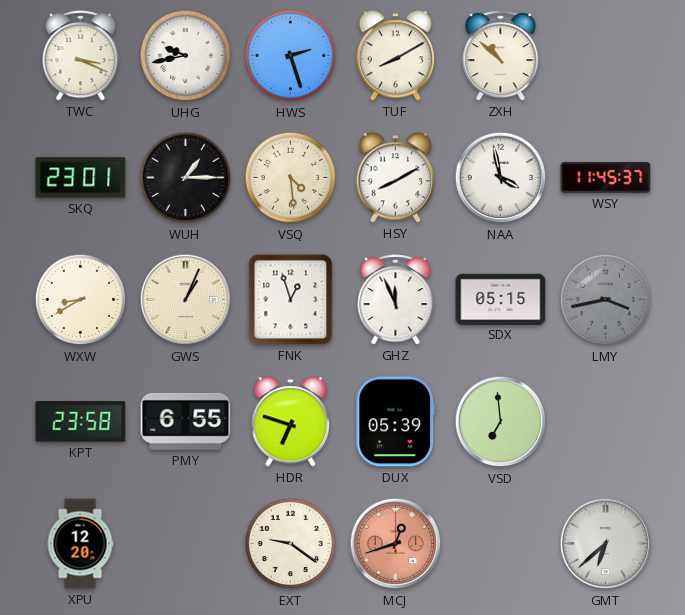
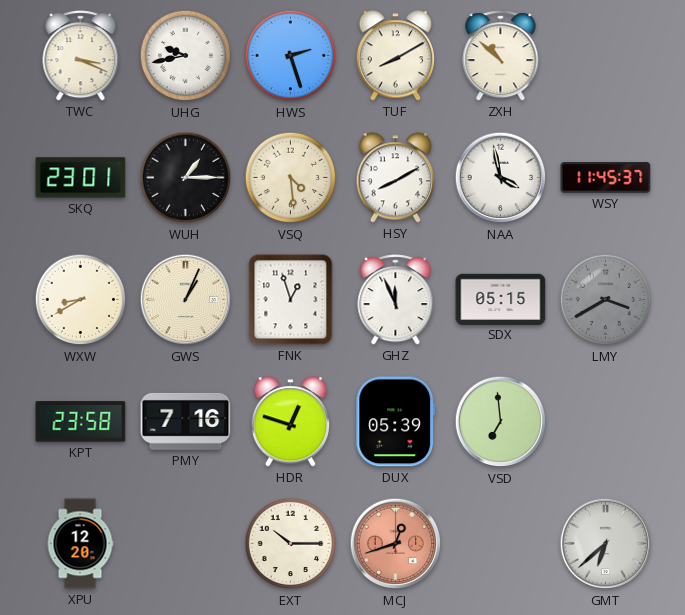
LMY: 3:43 -> 3:40
PMY: 6:55 -> 7:16
HDR: 6:48 -> 12:48
EXT: 9:21 -> 10:15
